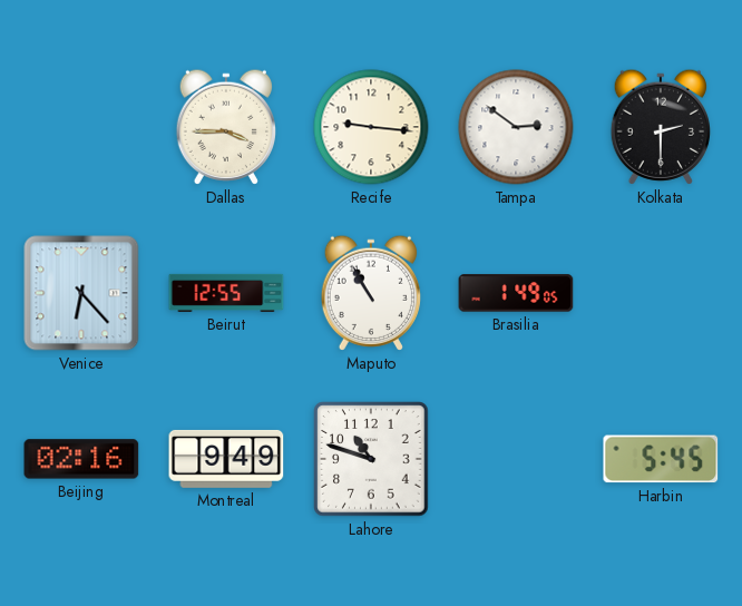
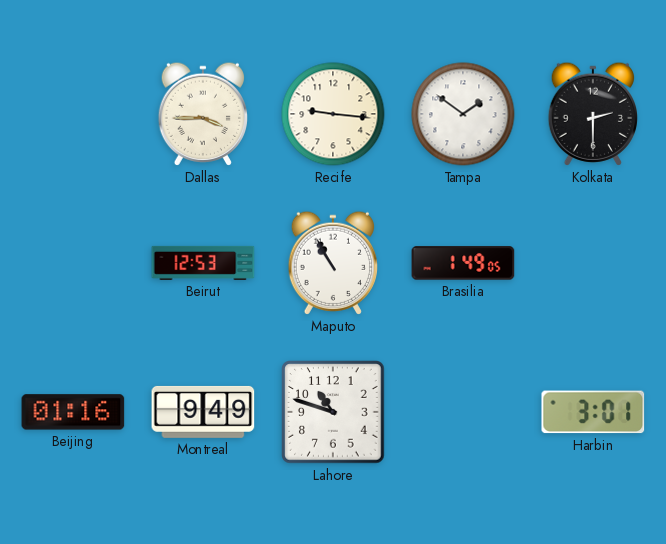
Tampa: 2:51 -> 1:51
Venice: 6:23 -> none
Beirut: 12:55 -> 12:53
Beijing: 02:16 -> 01:16
Harbin: 5:45 -> 3:01
